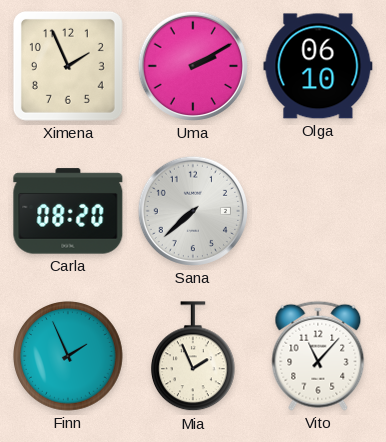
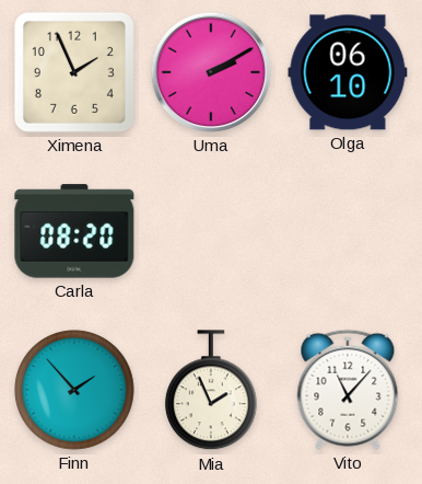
Sana: 7:38 -> none
Finn: 1:56 -> 1:53
